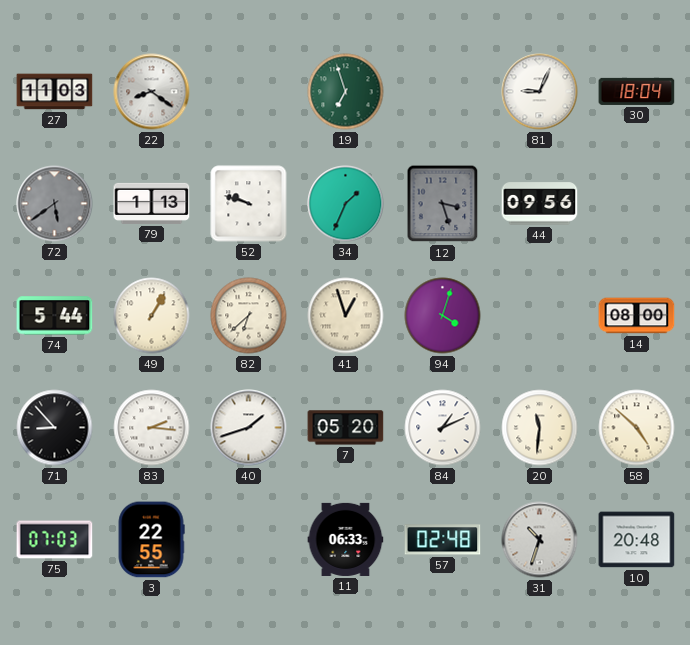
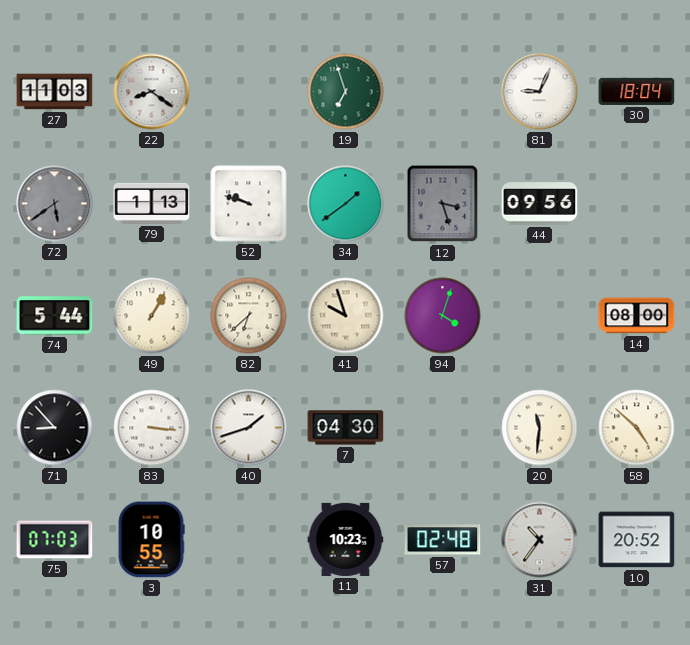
34: 1:34 -> 1:39
41: 12:57 -> 9:57
83: 2:16 -> 3:16
7: 05:20 -> 04:30
84: 1:11 -> none
3: 22:55 -> 10:55
11: 06:33 -> 10:23
31: 10:33 -> 10:36
10: 20:48 -> 20:52
